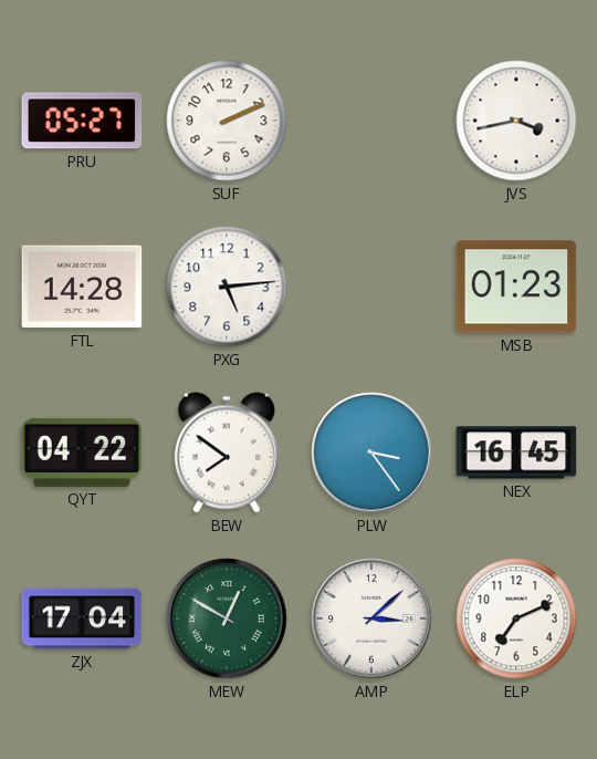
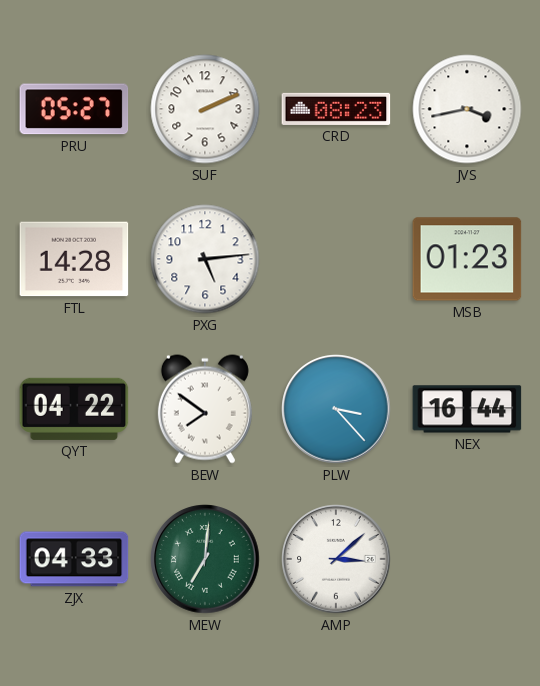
CRD: none -> 08:23
PLW: 3:24 -> 3:23
NEX: 16:45 -> 16:44
ZJX: 17:04 -> 04:33
MEW: 12:50 -> 7:01
ELP: 7:11 -> none
